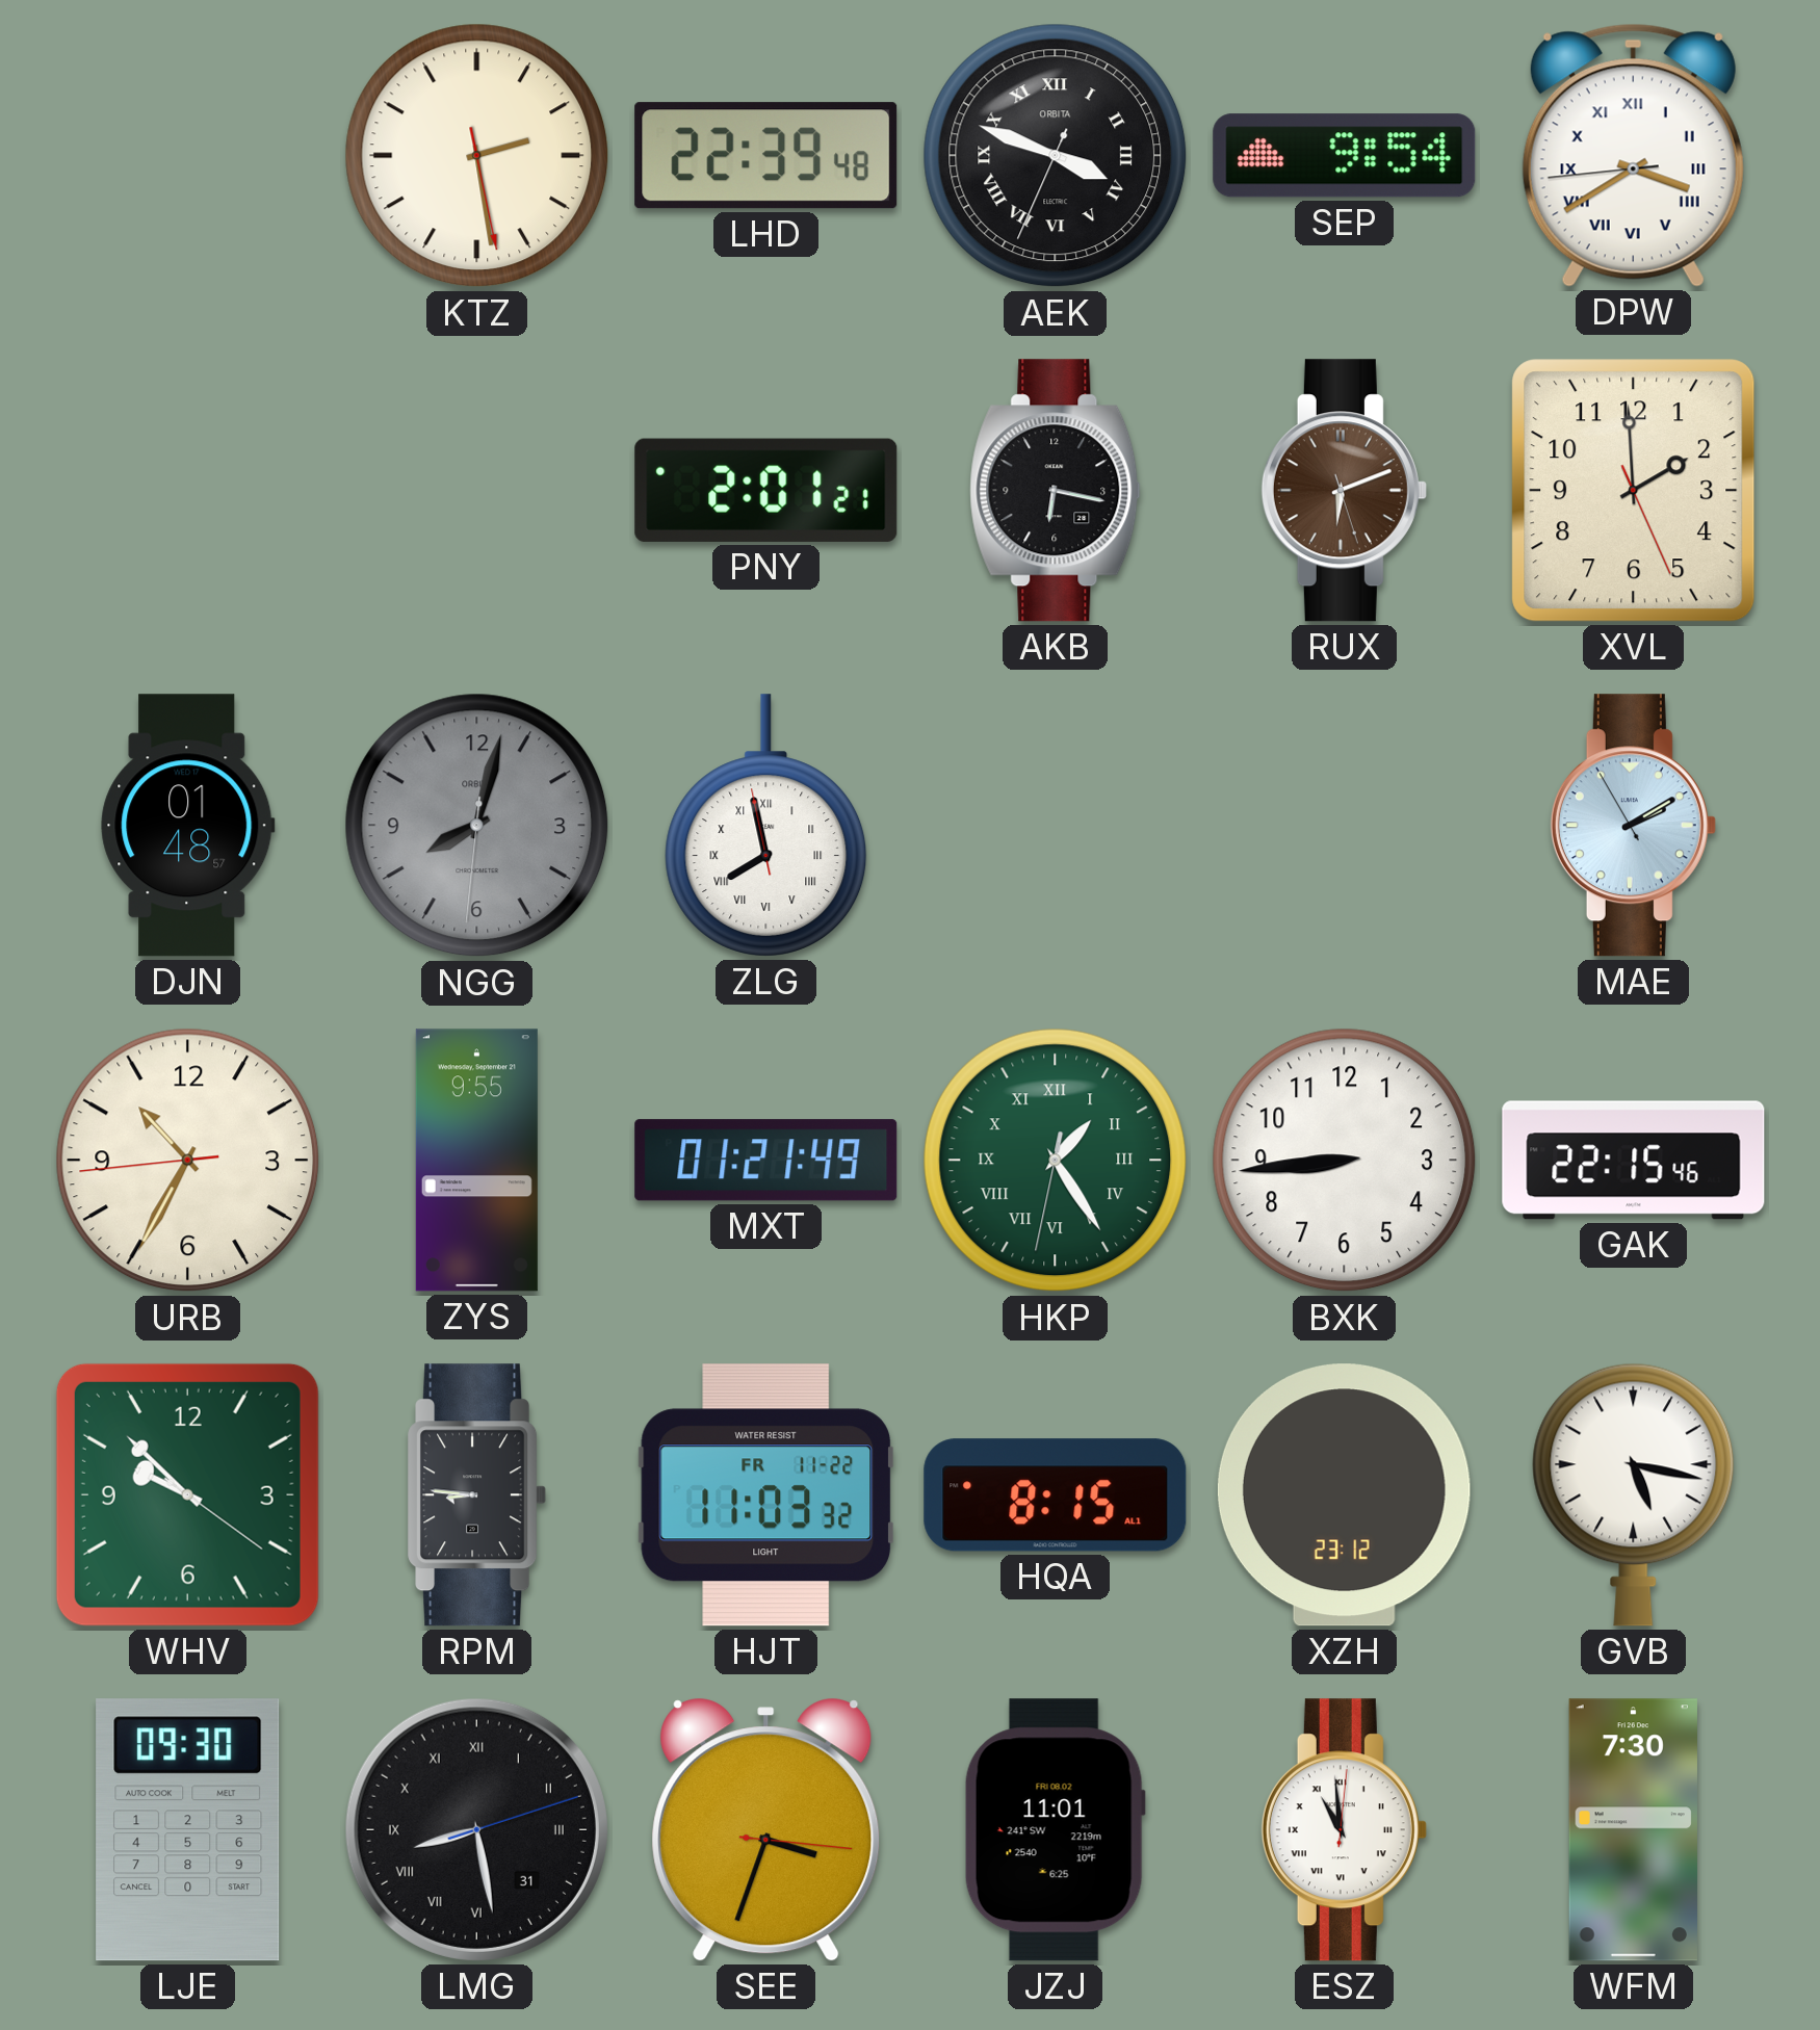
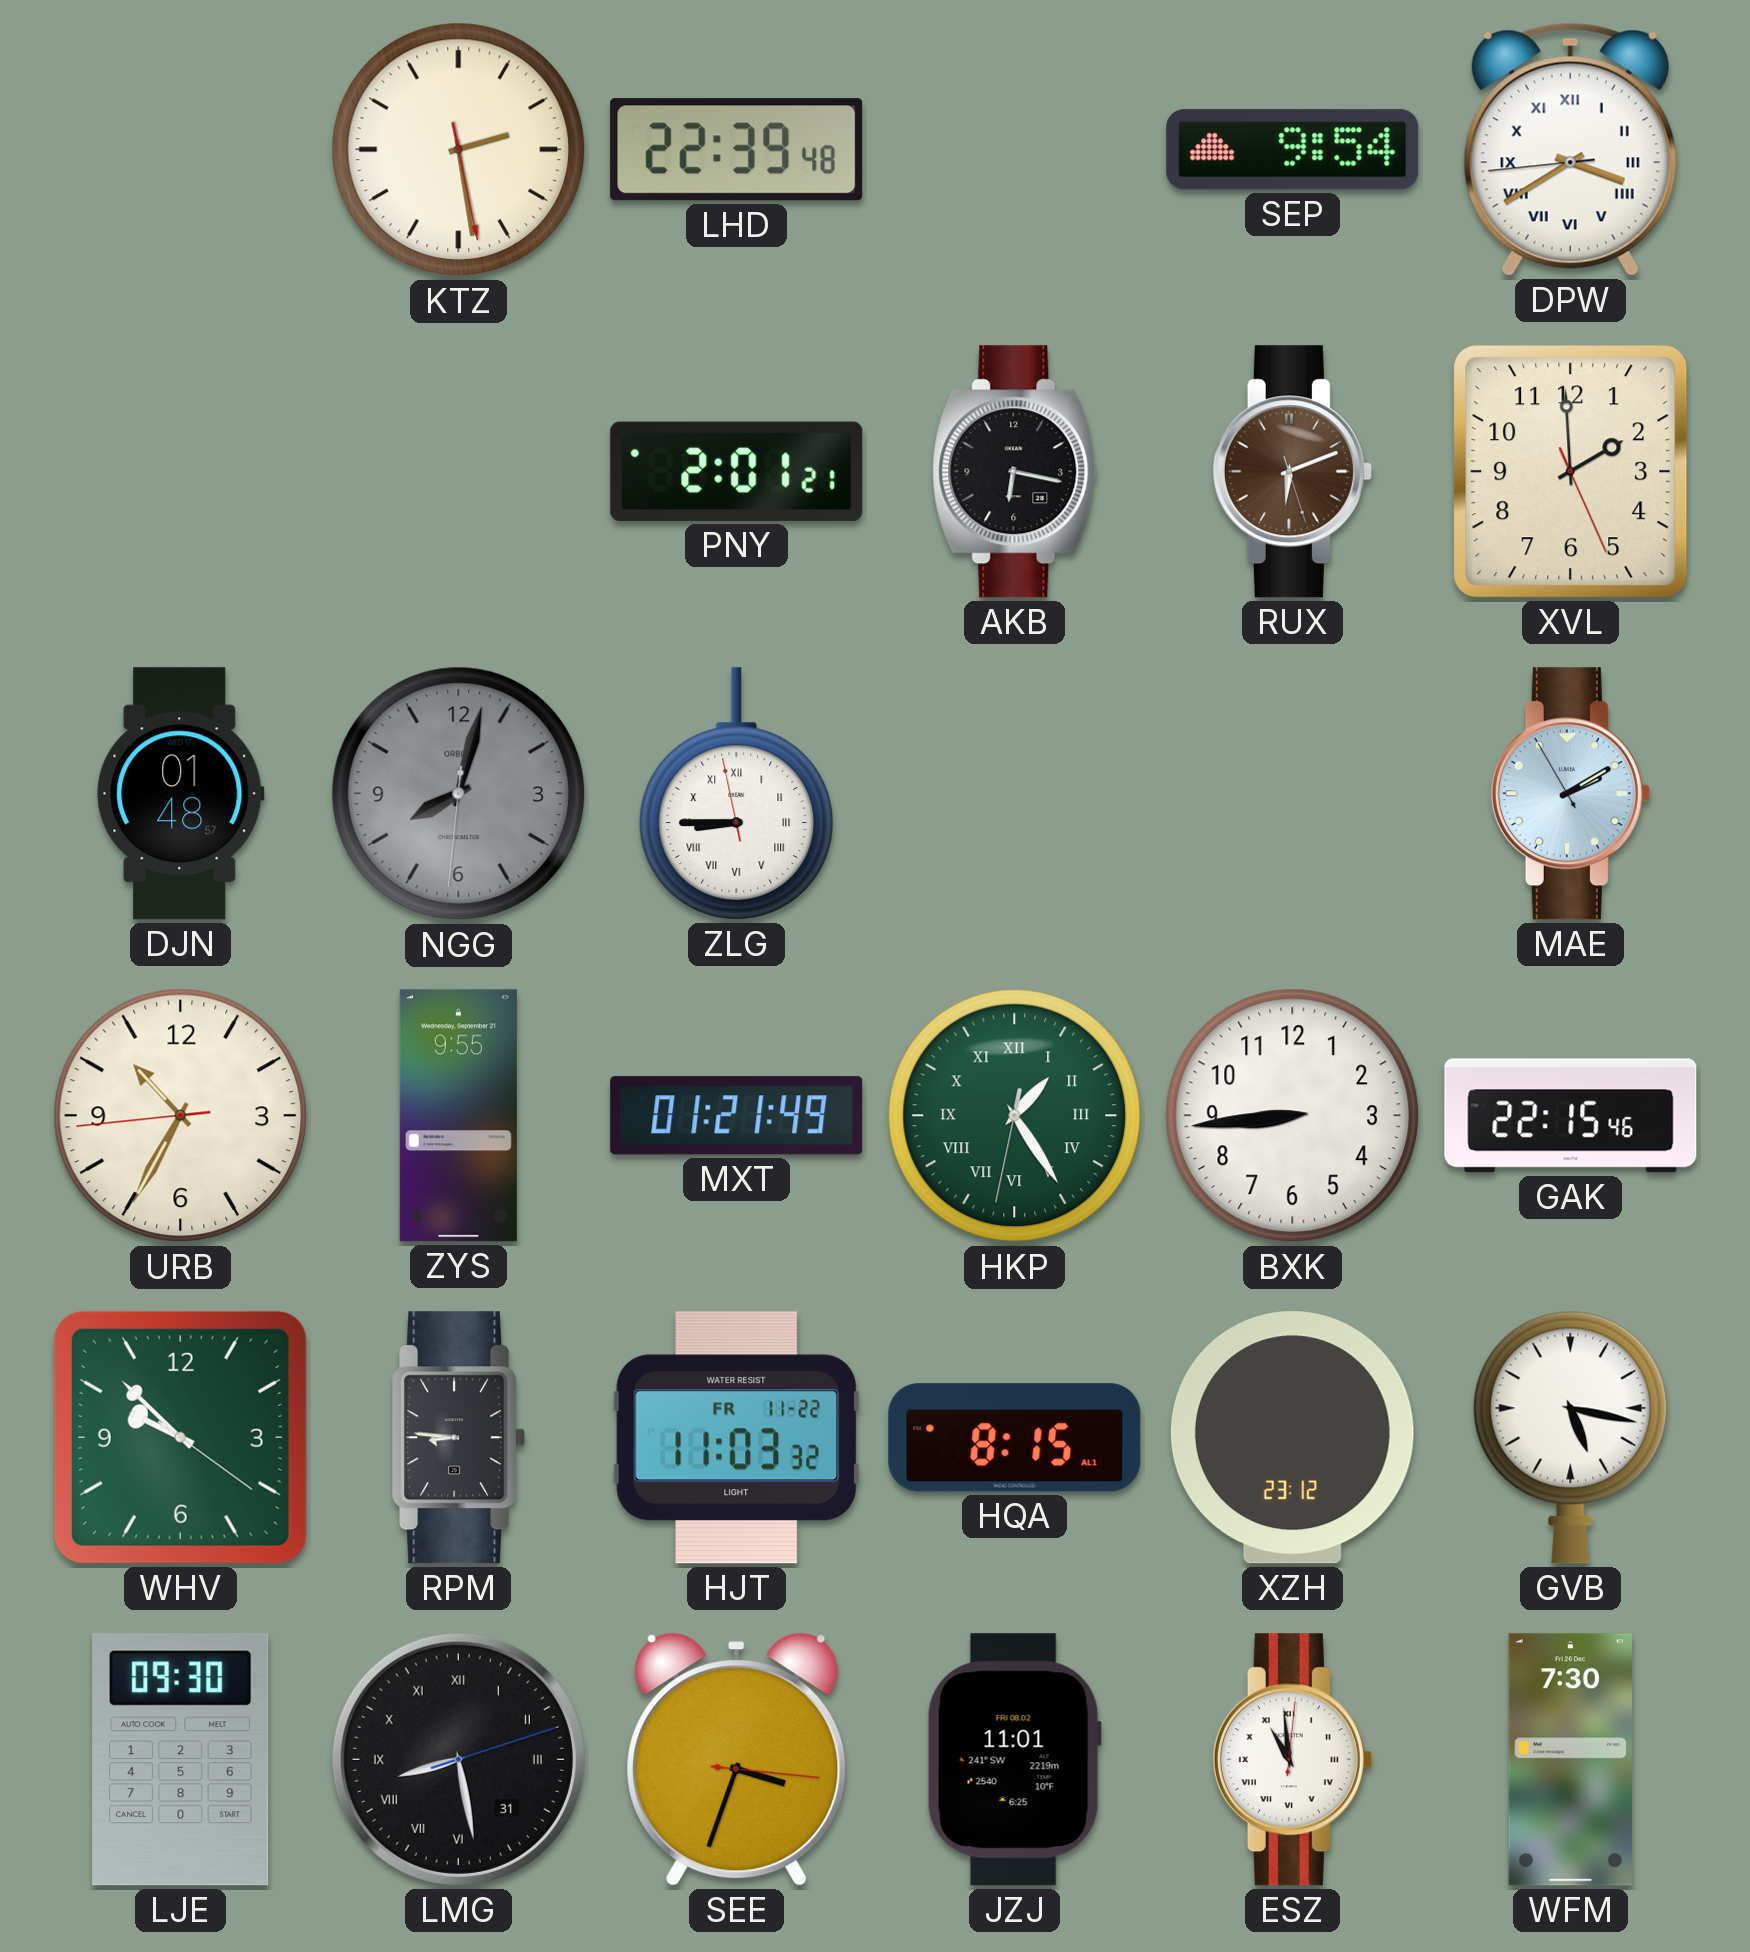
AEK: 3:48 -> none
ZLG: 7:57 -> 8:44
